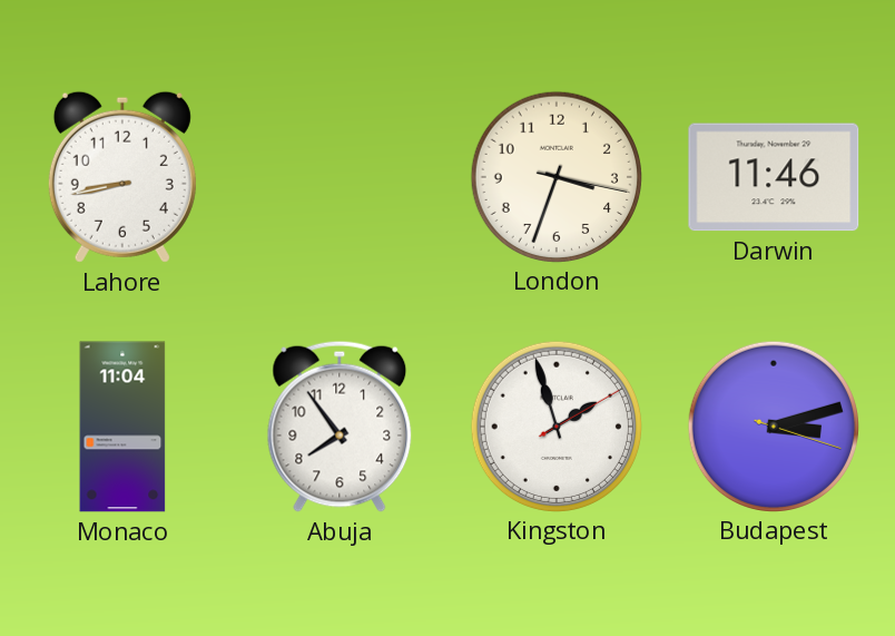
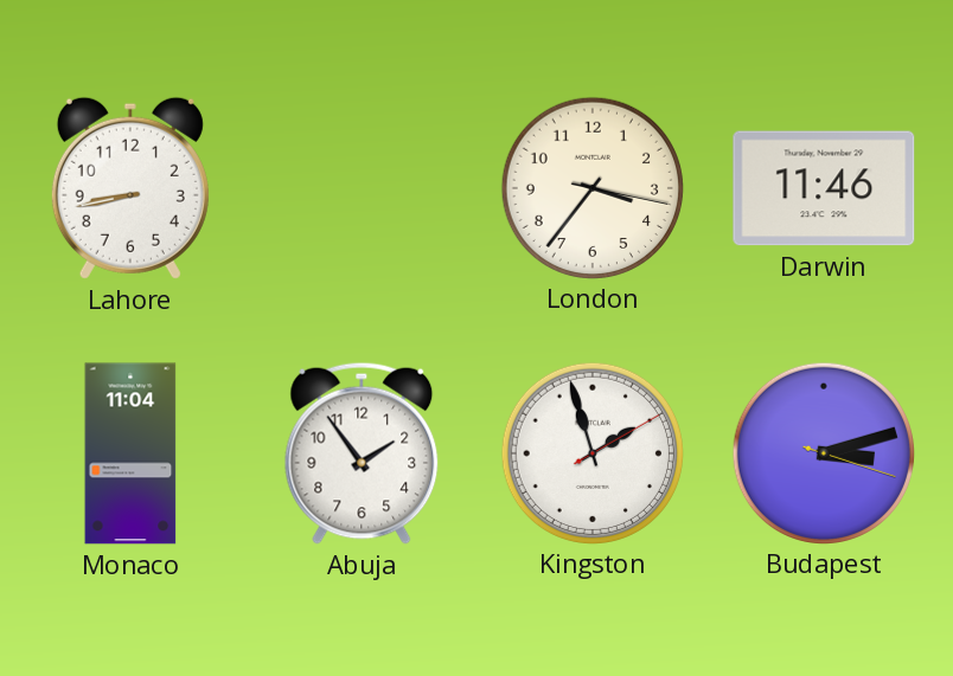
London: 3:33 -> 3:36
Abuja: 7:54 -> 1:54
